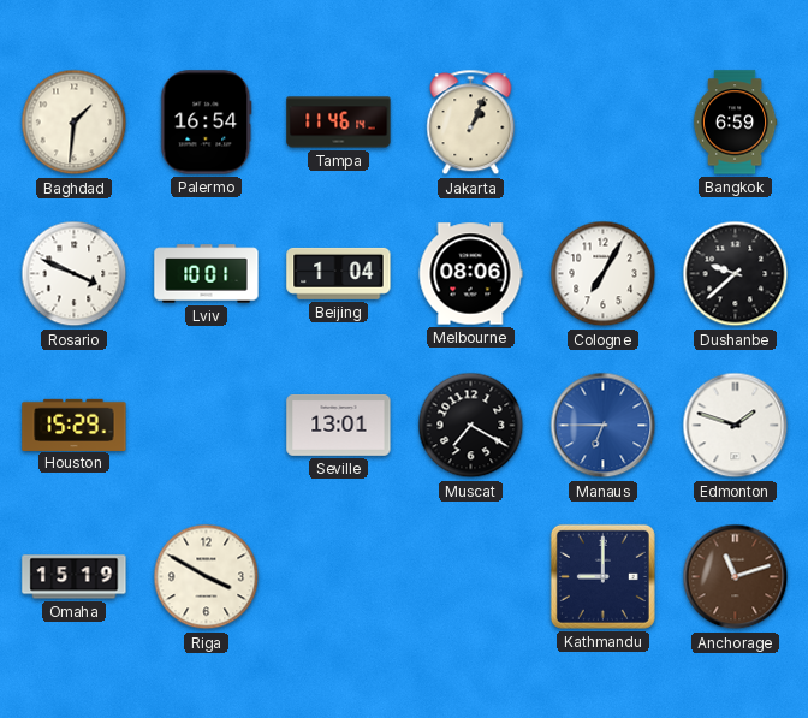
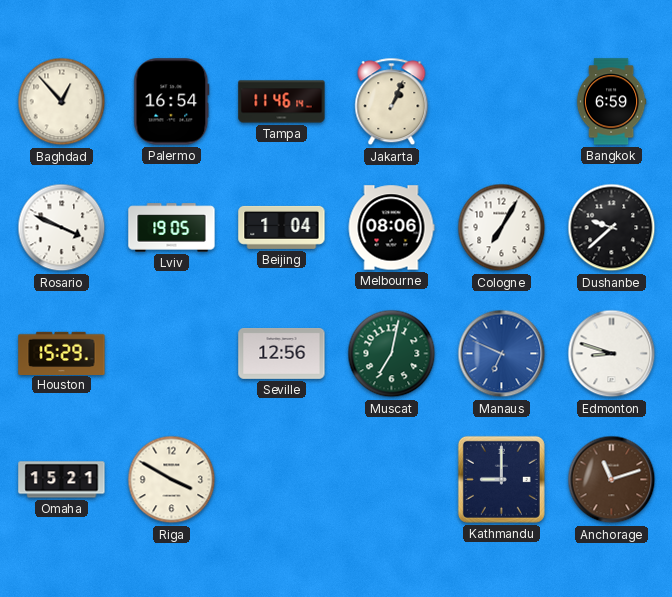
Baghdad: 1:31 -> 12:53
Lviv: 10:01 -> 19:05
Seville: 13:01 -> 12:56
Muscat: 7:20 -> 7:02
Muscat dial: black -> green
Manaus: 6:45 -> 6:49
Edmonton: 1:48 -> 8:48
Omaha: 15:19 -> 15:21
